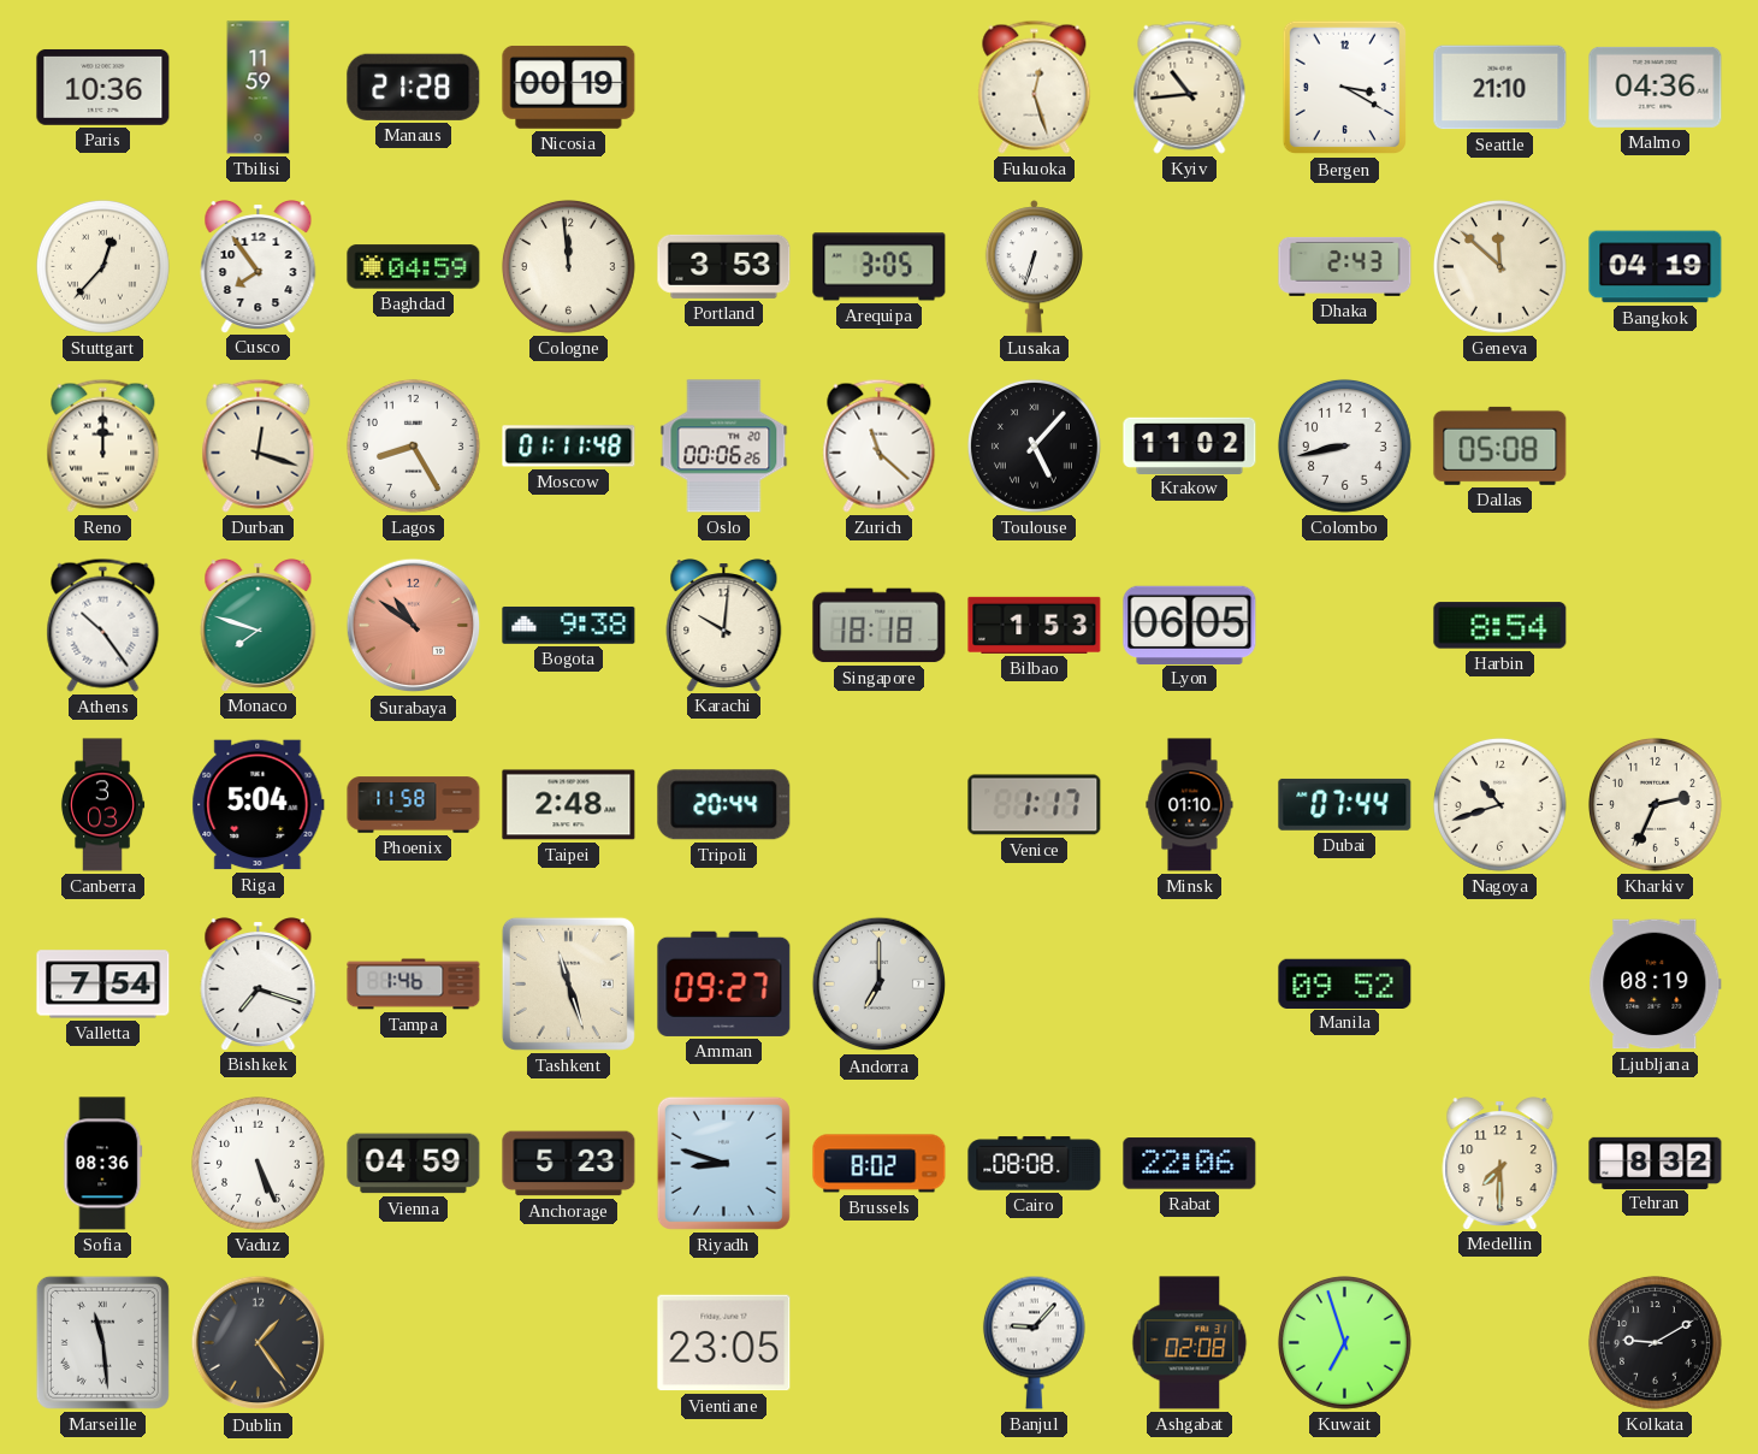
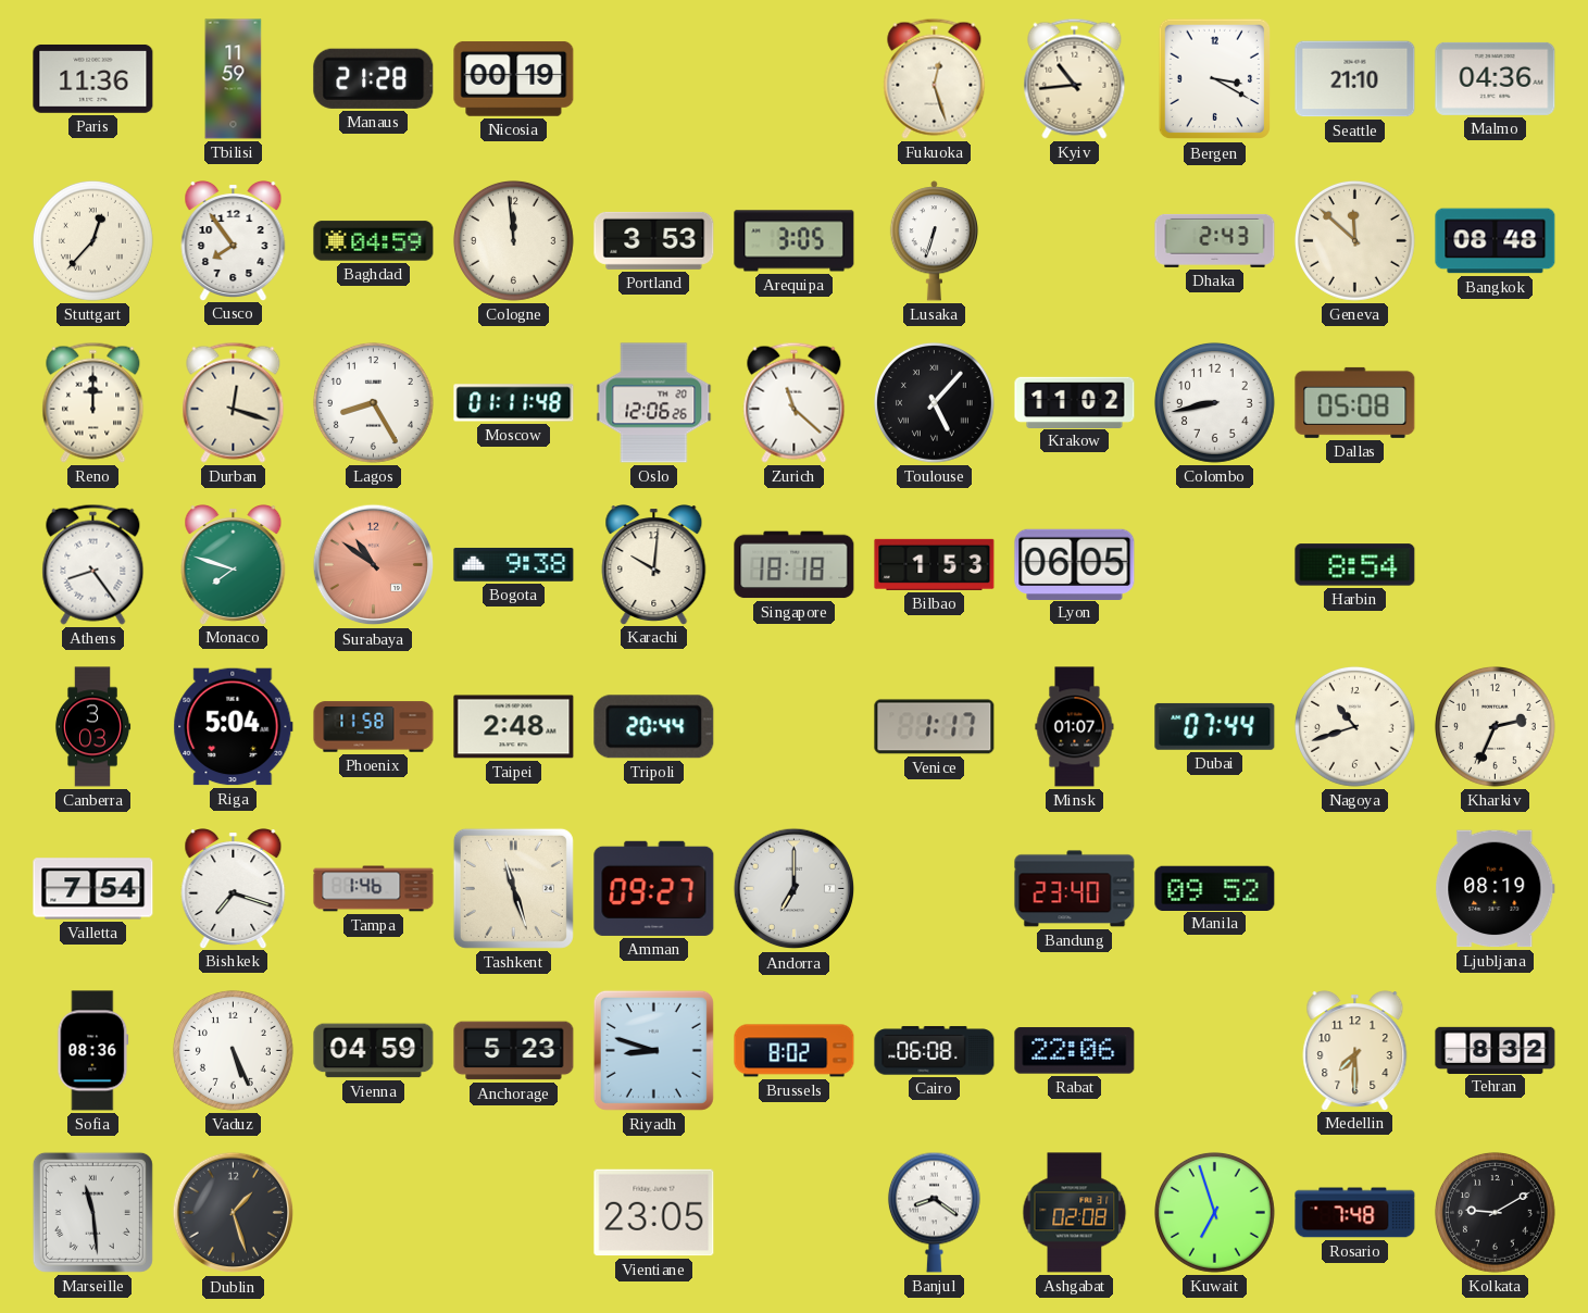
Paris: 10:36 -> 11:36
Bangkok: 04:19 -> 08:48
Oslo: 00:06 -> 12:06
Athens: 10:24 -> 8:24
Minsk: 01:10 -> 01:07
Bandung: none -> 23:40
Cairo: 08:08 -> 06:08
Dublin: 1:24 -> 1:27
Banjul: 9:07 -> 8:21
Rosario: none -> 7:48
